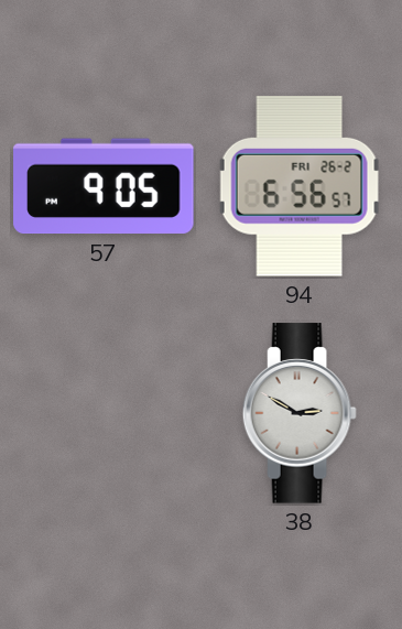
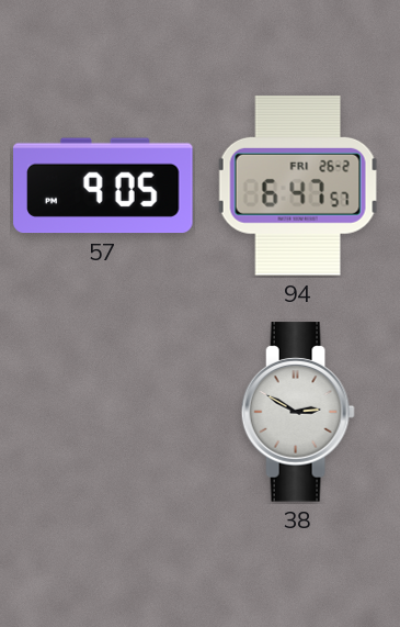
94: 6:56 -> 6:47
